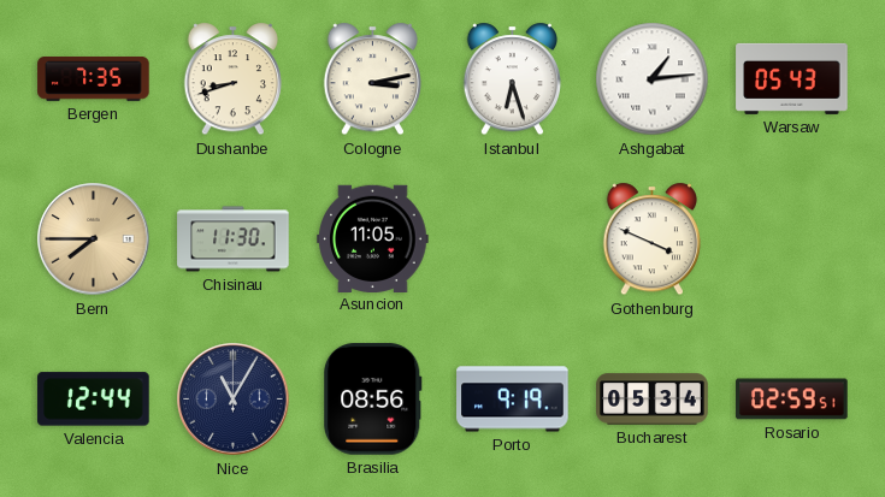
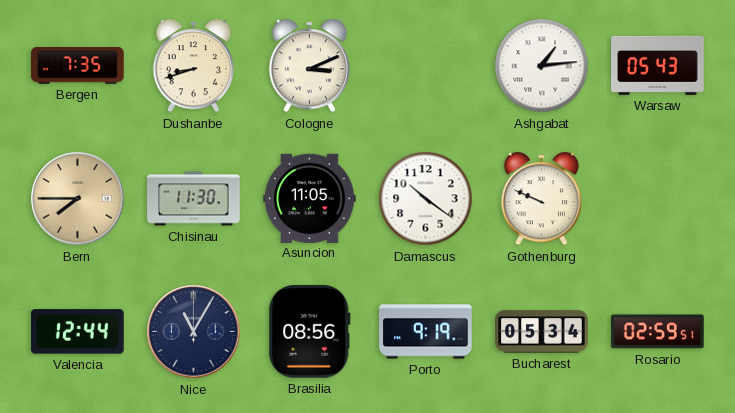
Cologne: 3:13 -> 3:11
Istanbul: 6:27 -> none
Damascus: none -> 10:21
Gothenburg: 3:49 -> 9:49
